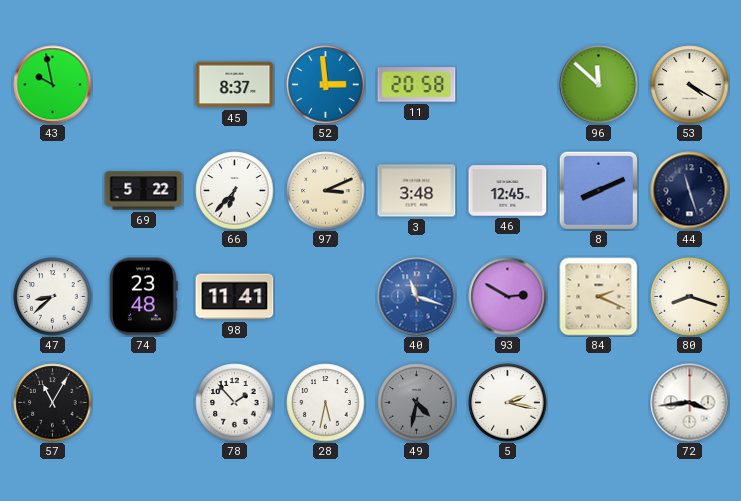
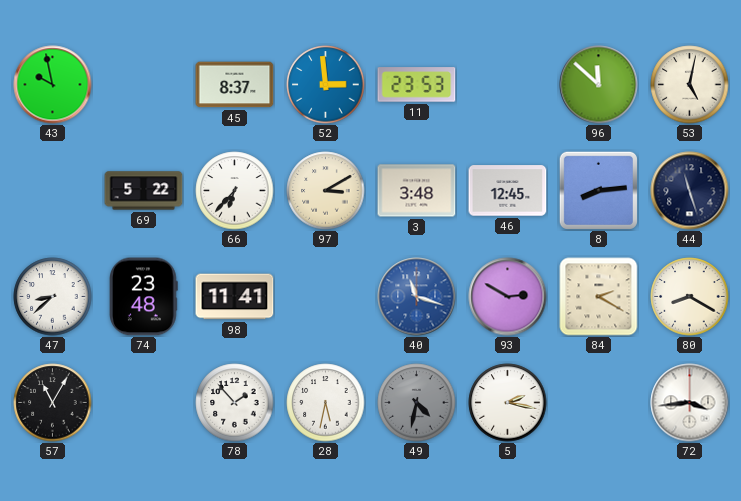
11: 20:58 -> 23:53
53: 4:20 -> 5:02
97: 3:11 -> 3:10
8: 8:11 -> 8:14
84: 2:19 -> 2:20
80: 8:18 -> 8:20
